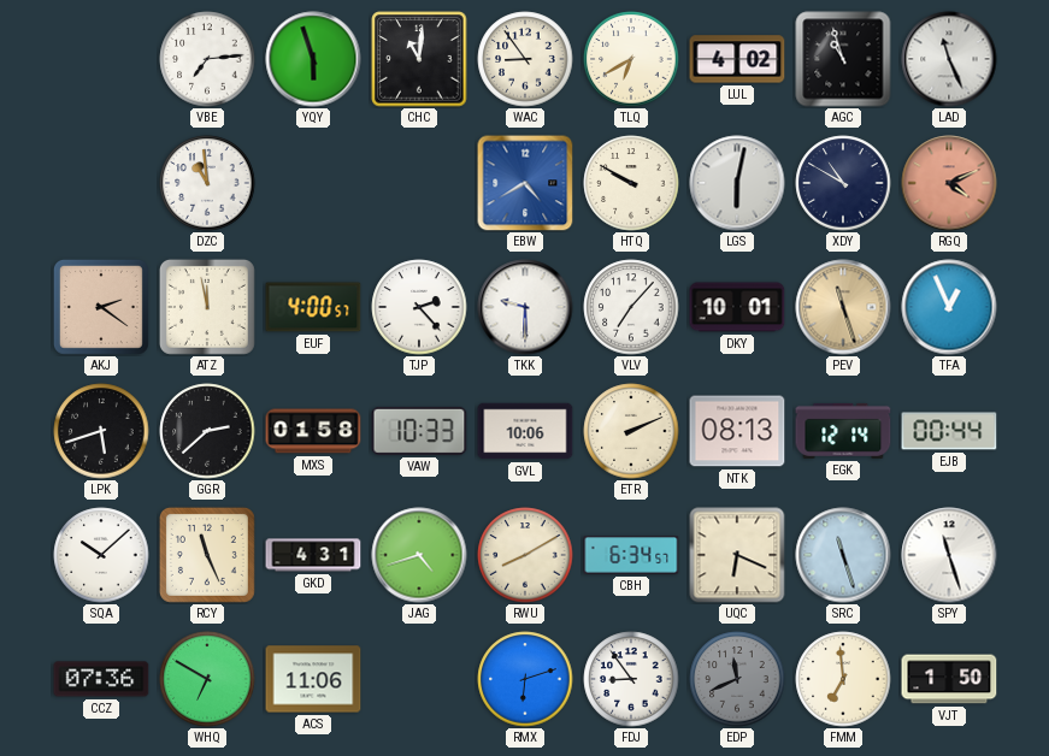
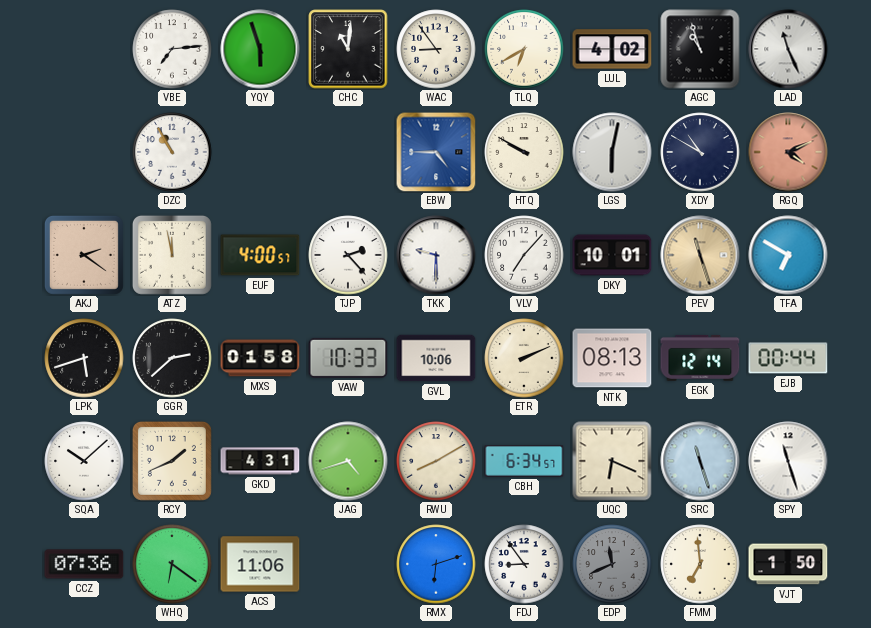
DZC: 10:59 -> 10:55
EBW: 4:40 -> 4:45
TFA: 12:56 -> 6:50
RCY: 11:26 -> 1:41
WHQ: 6:50 -> 6:21
